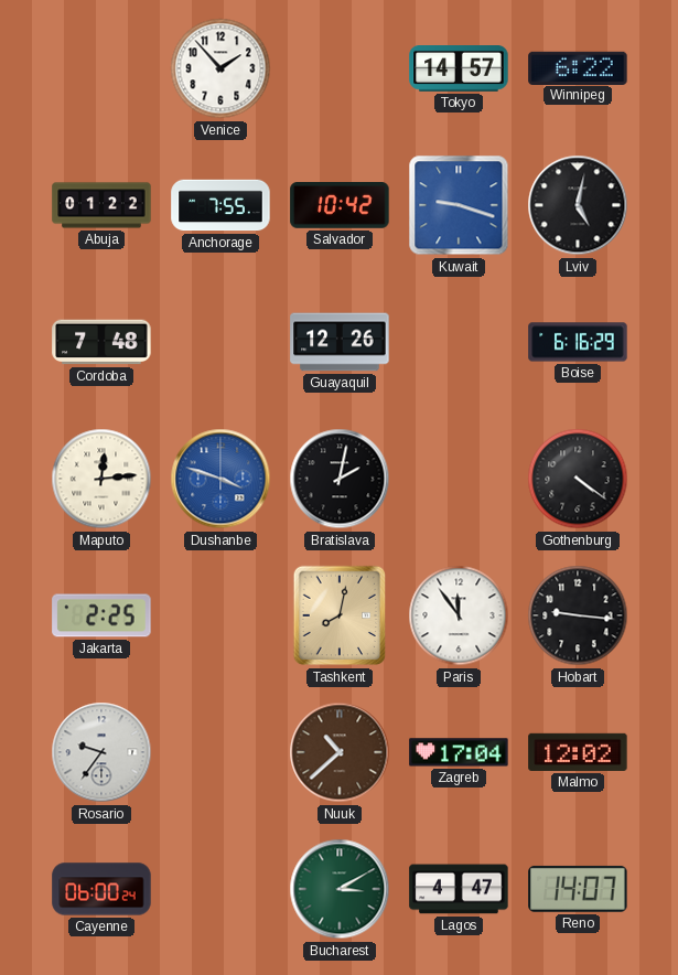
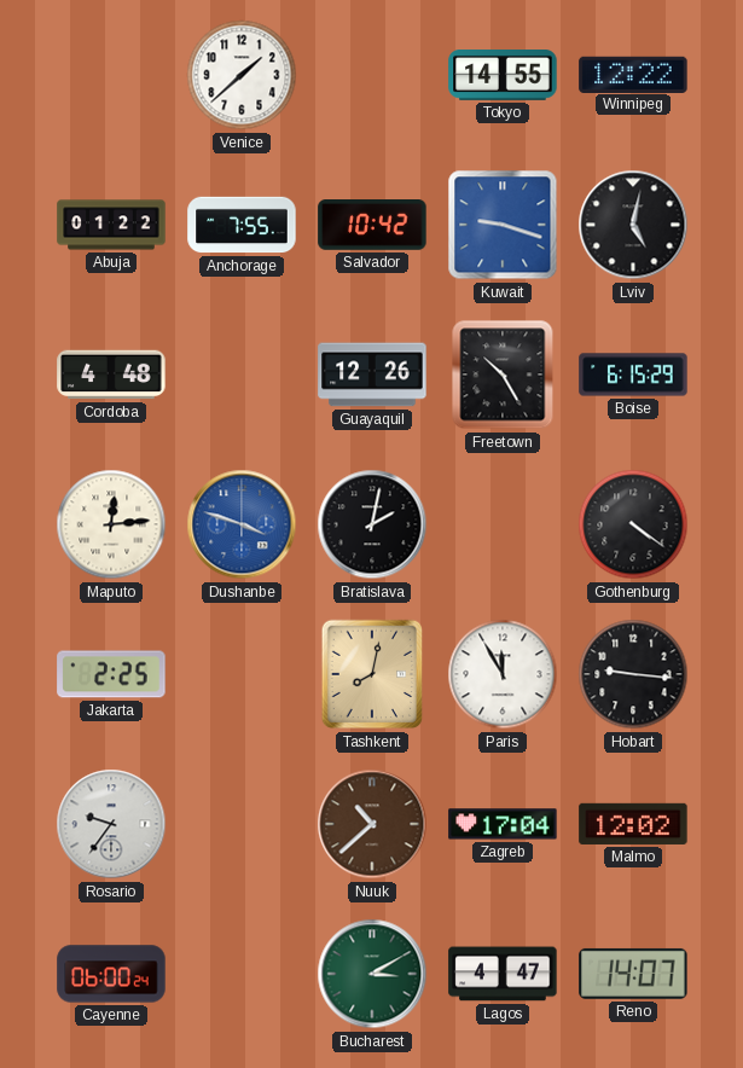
Venice: 1:53 -> 1:38
Tokyo: 14:57 -> 14:55
Winnipeg: 6:22 -> 12:22
Cordoba: 7:48 -> 4:48
Freetown: none -> 10:25
Boise: 6:16 -> 6:15
Paris: 11:54 -> 11:55
